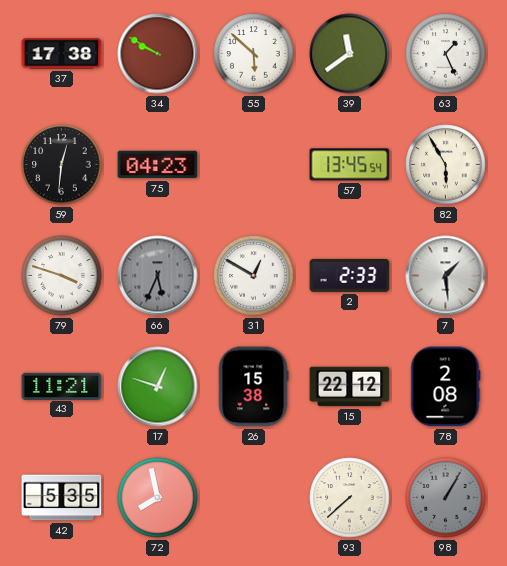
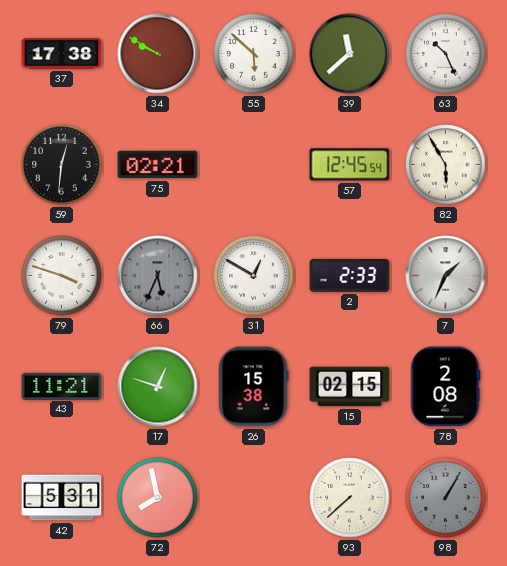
39: 11:39 -> 11:38
63: 1:26 -> 10:26
75: 04:23 -> 02:21
57: 13:45 -> 12:45
7: 1:29 -> 1:34
15: 22:12 -> 02:15
42: 5:35 -> 5:31
